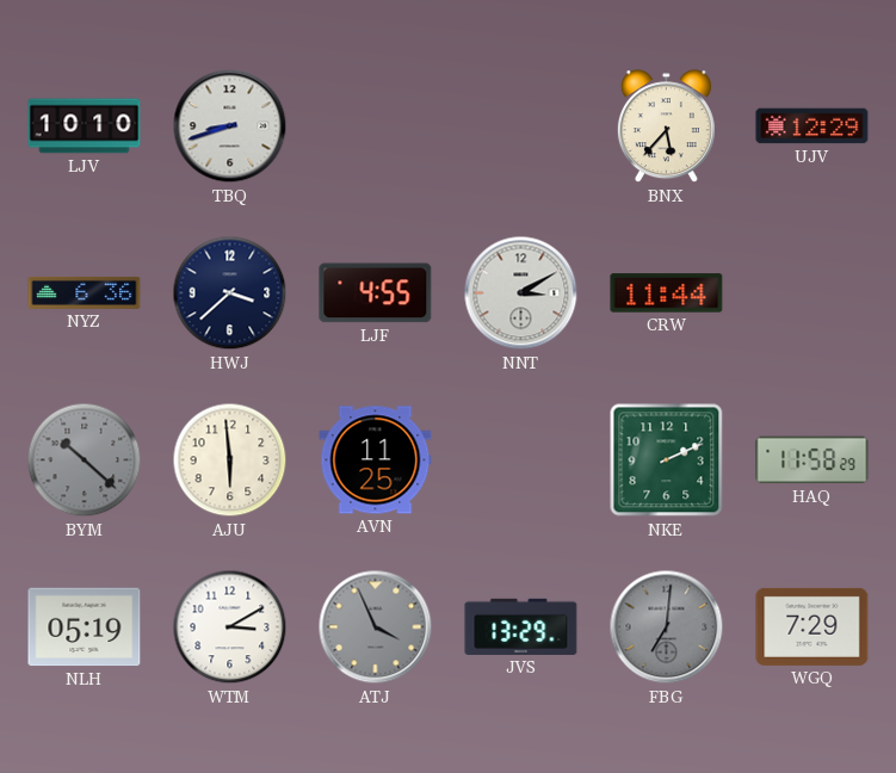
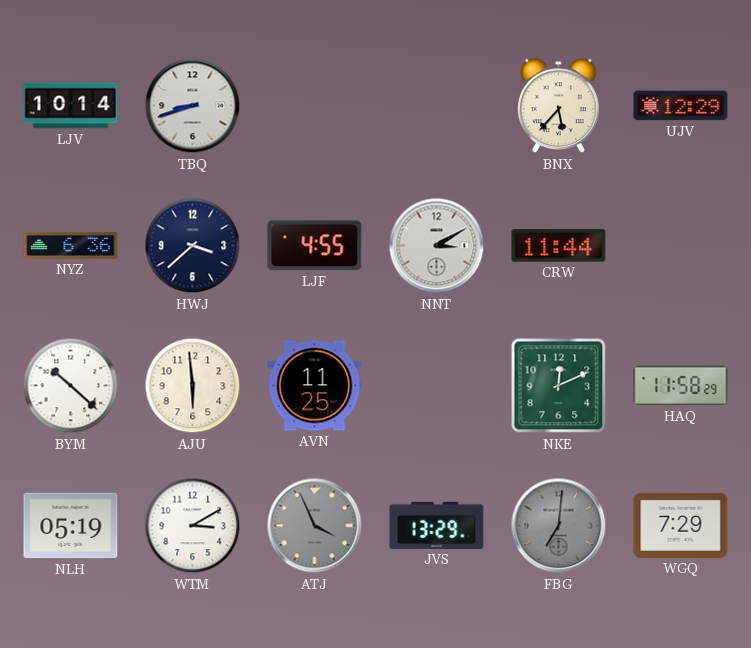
LJV: 10:10 -> 10:14
BYM dial: grey -> white
NKE: 2:11 -> 12:11
